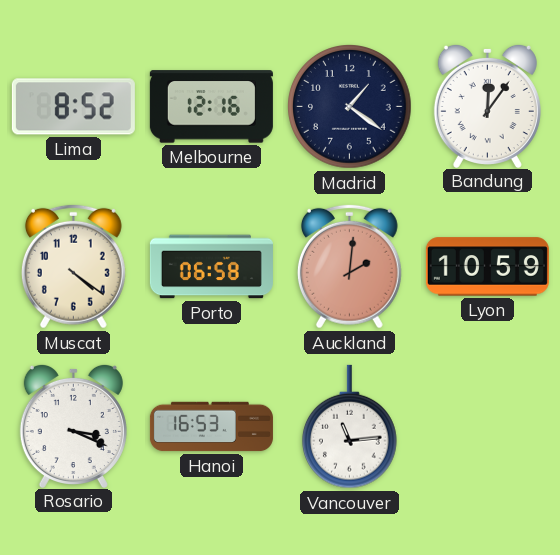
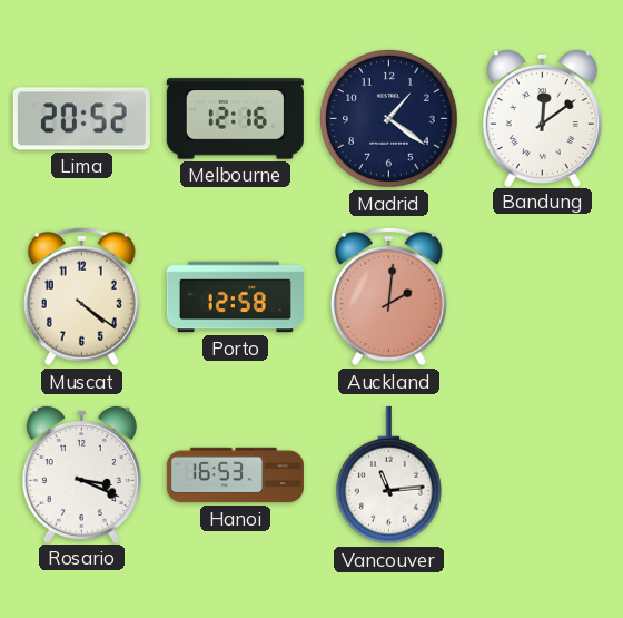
Lima: 8:52 -> 20:52
Bandung: 12:06 -> 12:09
Porto: 06:58 -> 12:58
Lyon: 10:59 -> none
